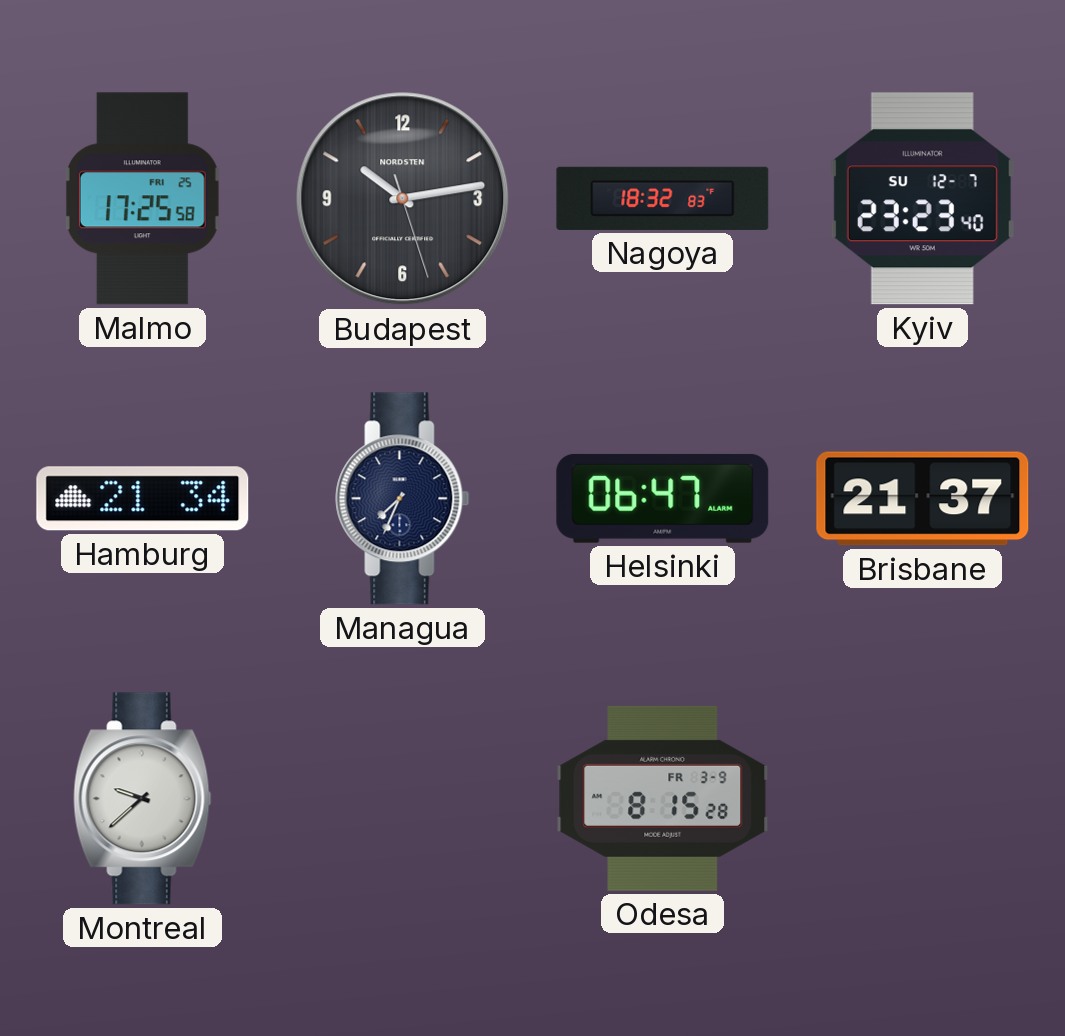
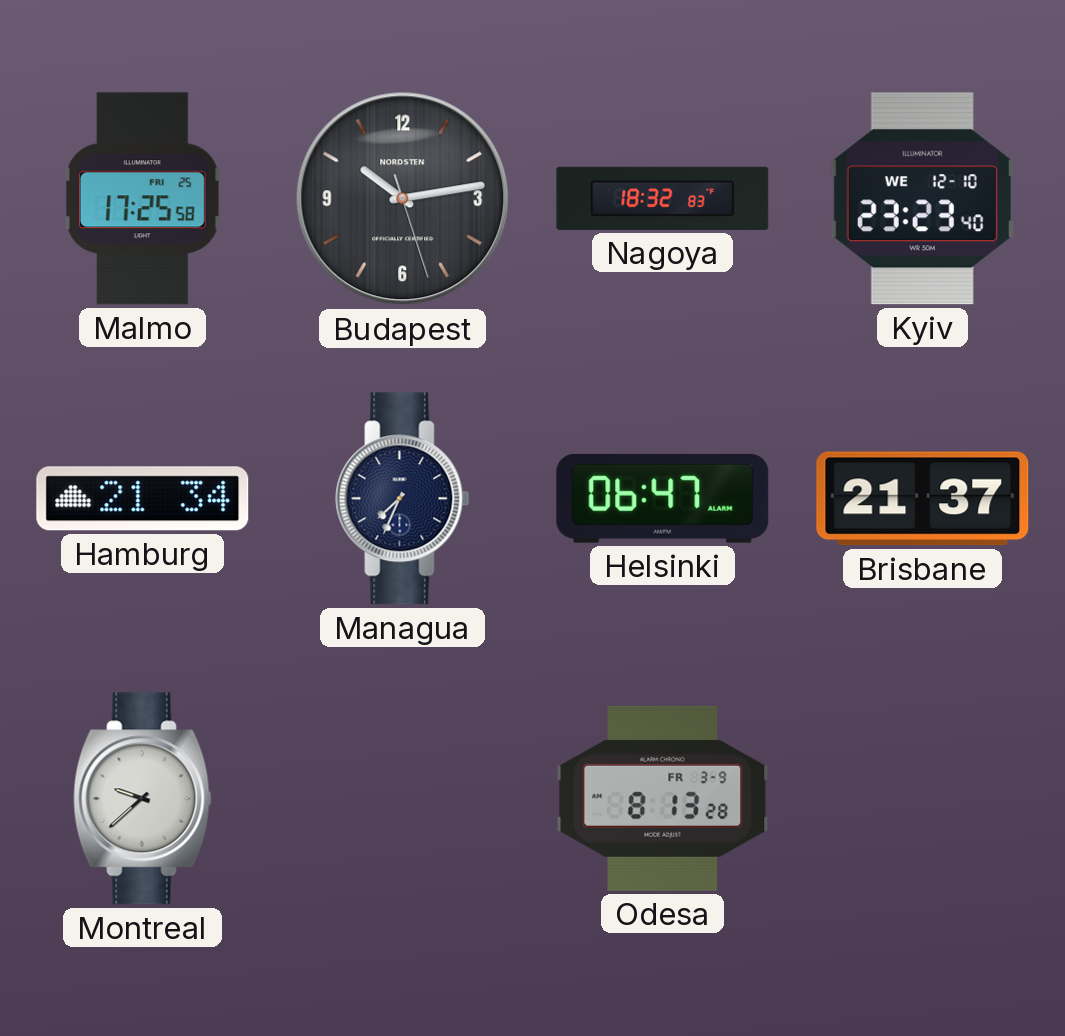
Kyiv date: SU 12-7 -> WE 12-10
Odesa: 8:15 -> 8:13
